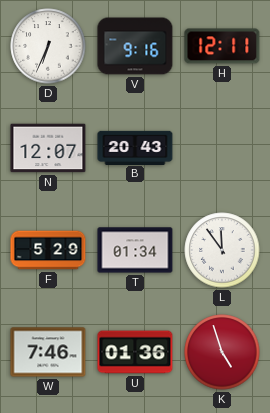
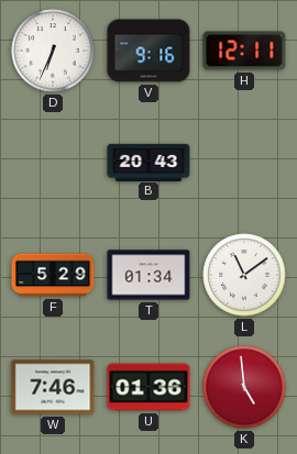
N: 12:07 -> none
L: 11:54 -> 11:09
K: 4:57 -> 4:59
